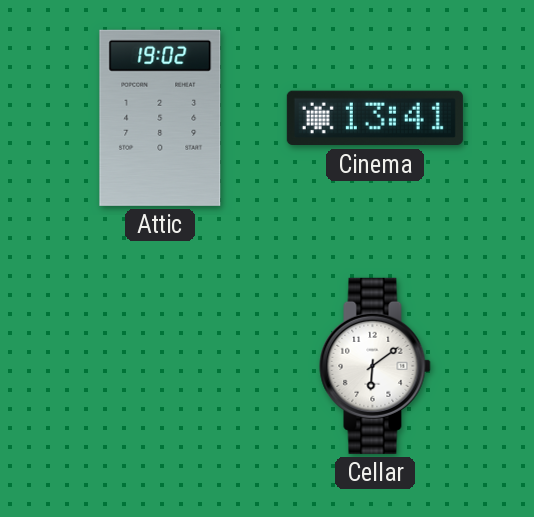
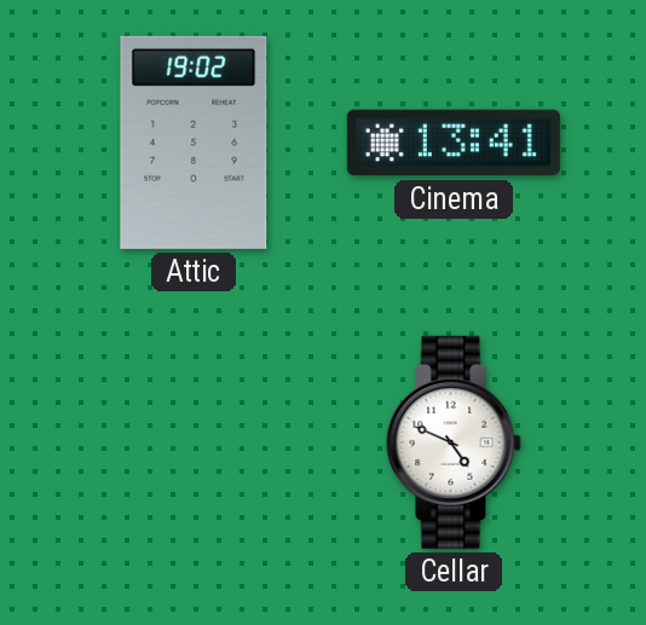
Cellar: 6:09 -> 4:49
